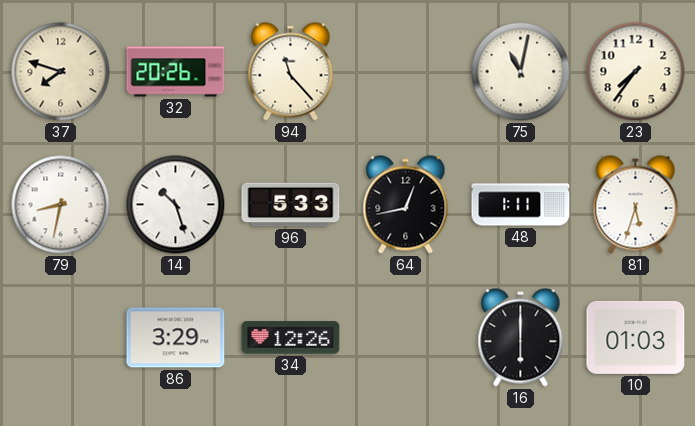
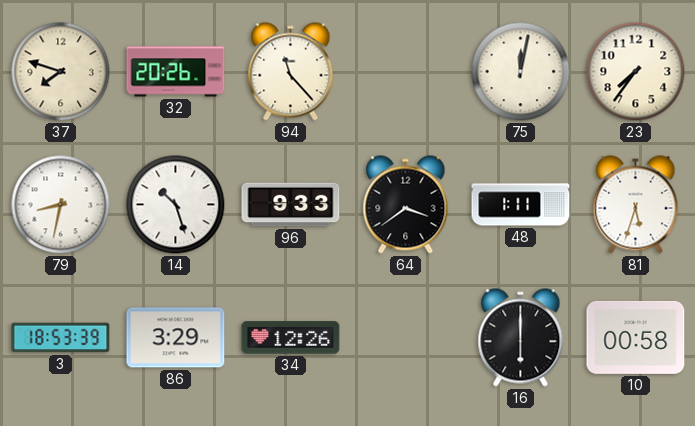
75: 11:02 -> 12:02
96: 5:33 -> 9:33
64: 12:43 -> 3:39
3: none -> 18:53
10: 01:03 -> 00:58
